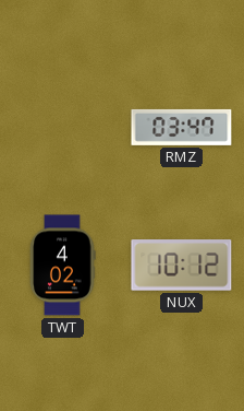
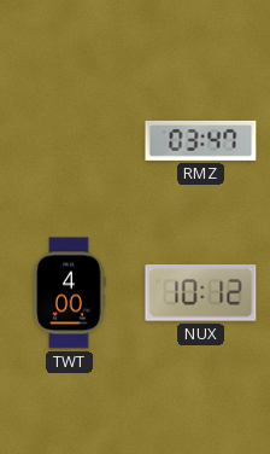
TWT: 4:02 -> 4:00
